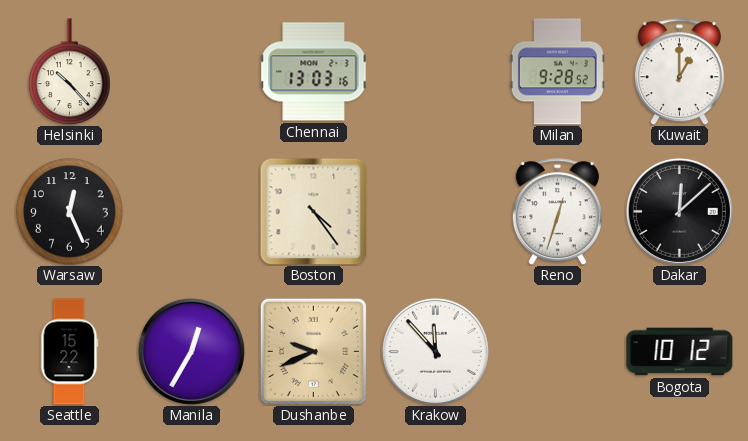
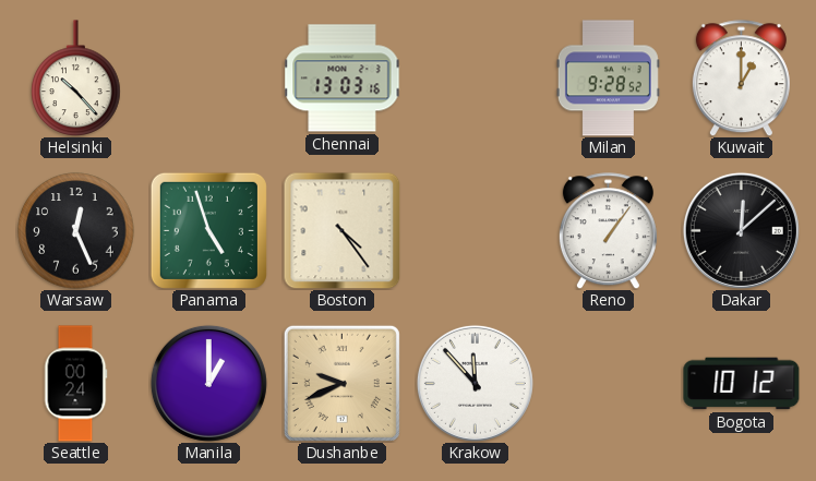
Panama: none -> 4:57
Reno: 12:33 -> 1:06
Seattle: 15:22 -> 00:24
Manila: 12:35 -> 1:00
